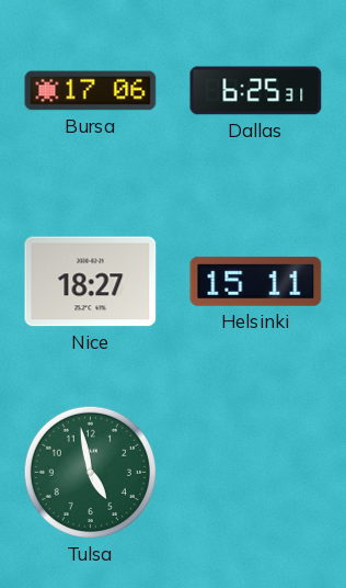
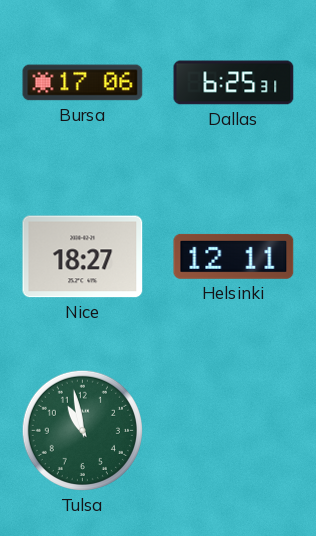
Helsinki: 15:11 -> 12:11
Tulsa: 4:58 -> 10:58
